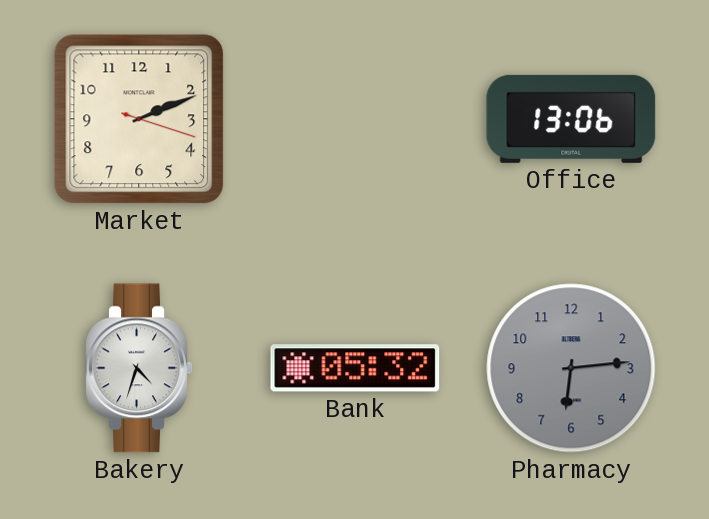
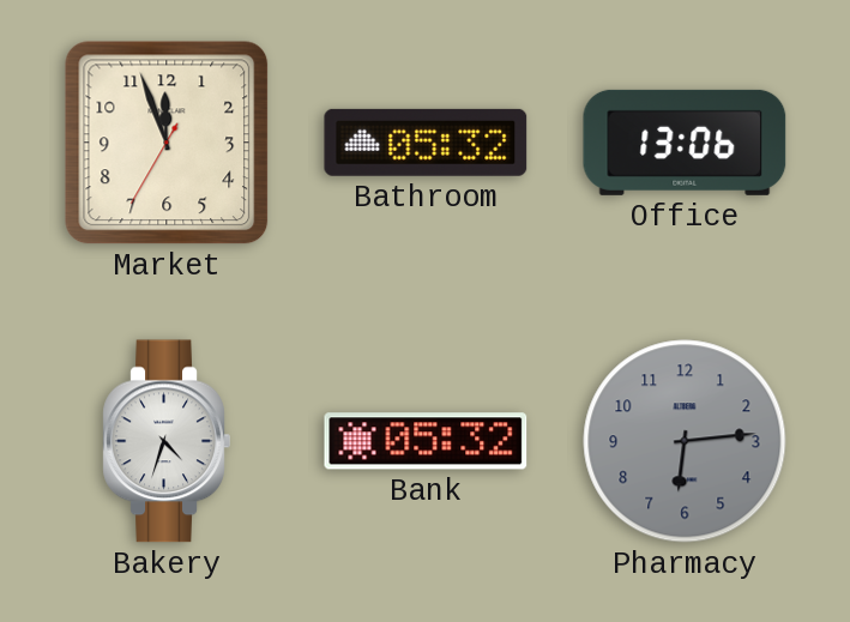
Market: 2:11 -> 11:56
Bathroom: none -> 05:32
